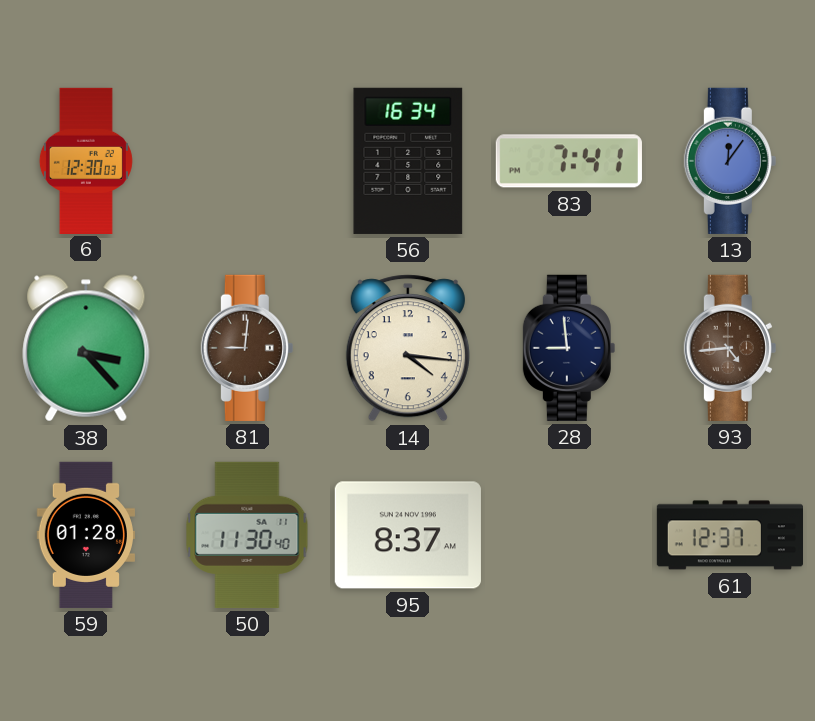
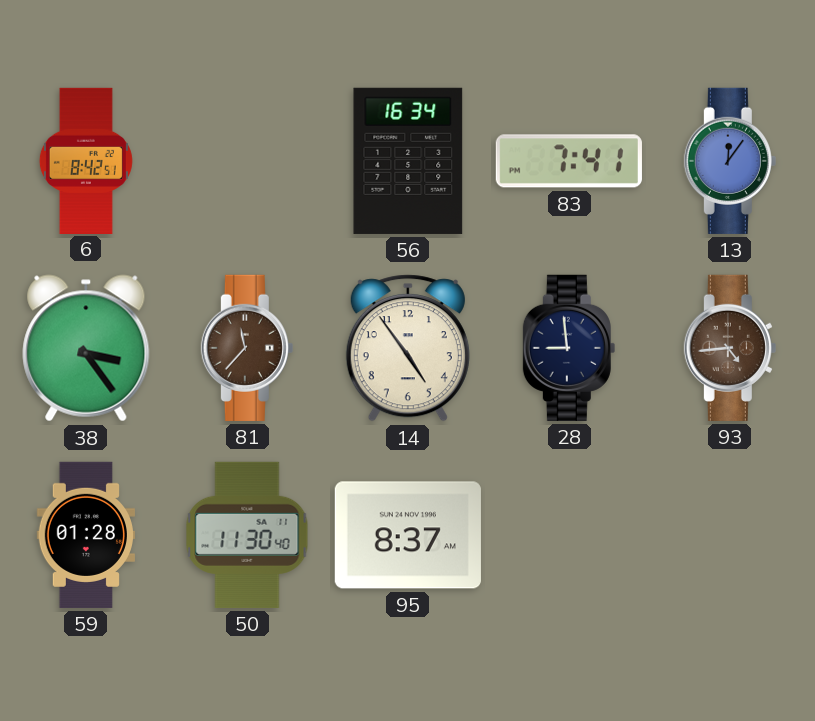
6: 12:30 -> 8:42
38: 3:23 -> 3:24
81: 9:01 -> 11:37
14: 4:16 -> 4:54
61: 12:37 -> none
